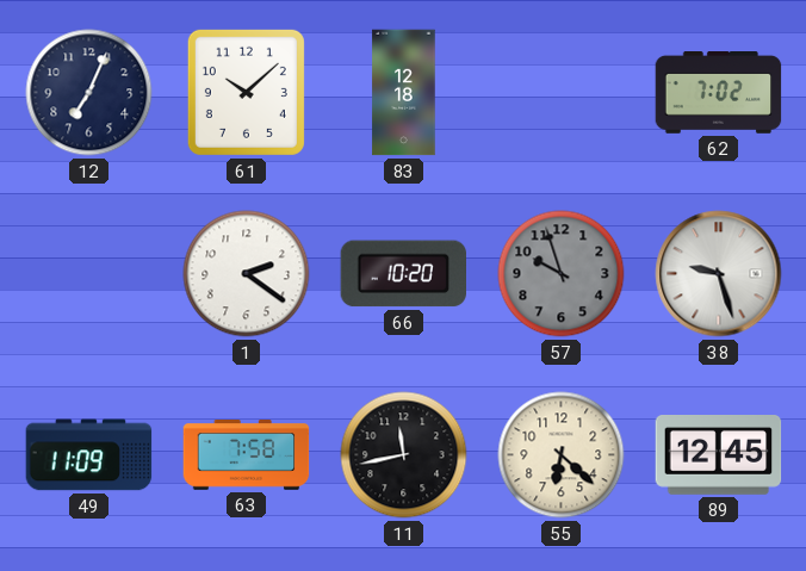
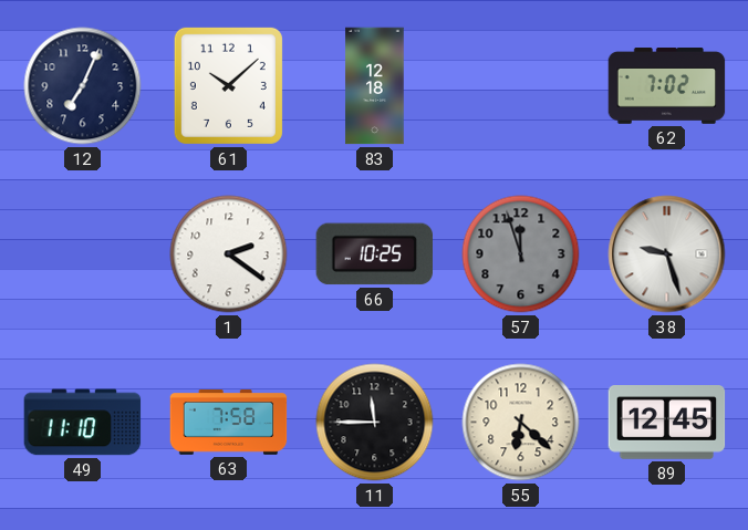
66: 10:20 -> 10:25
57: 9:57 -> 11:57
49: 11:09 -> 11:10
11: 11:43 -> 11:45
